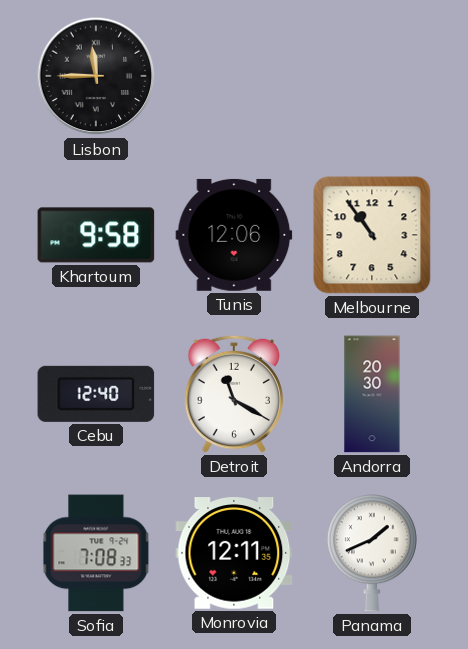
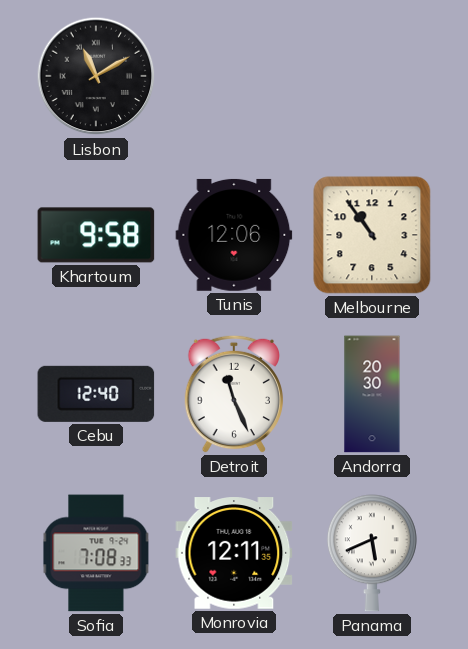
Lisbon: 11:45 -> 11:10
Detroit: 11:20 -> 11:26
Panama: 1:41 -> 5:41
